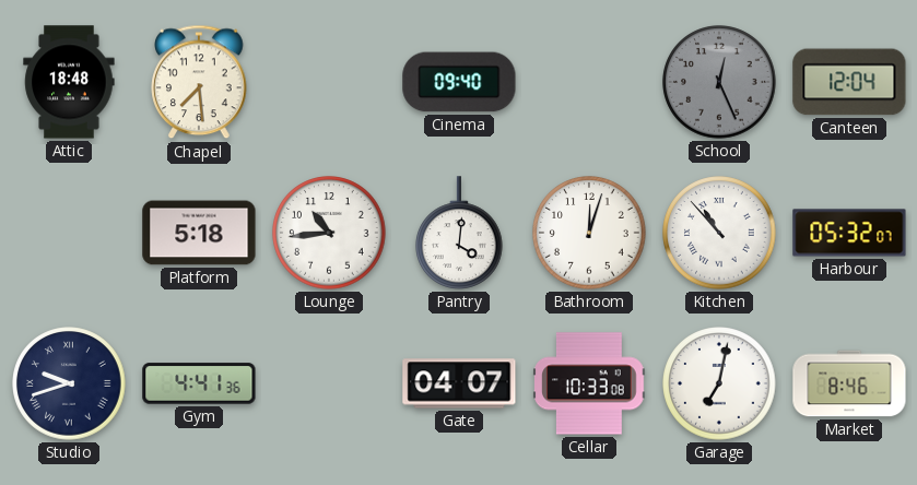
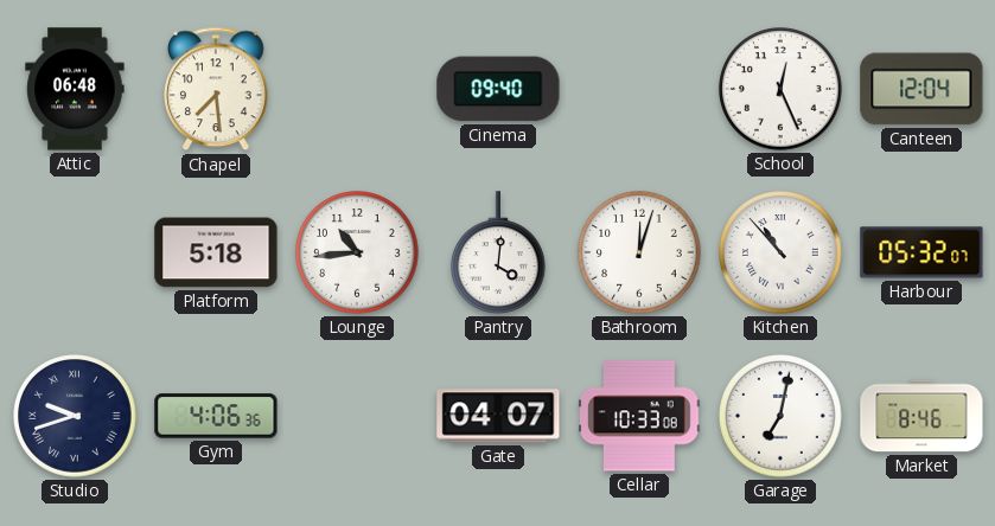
Attic: 18:48 -> 06:48
School dial: grey -> white
Gym: 4:41 -> 4:06
